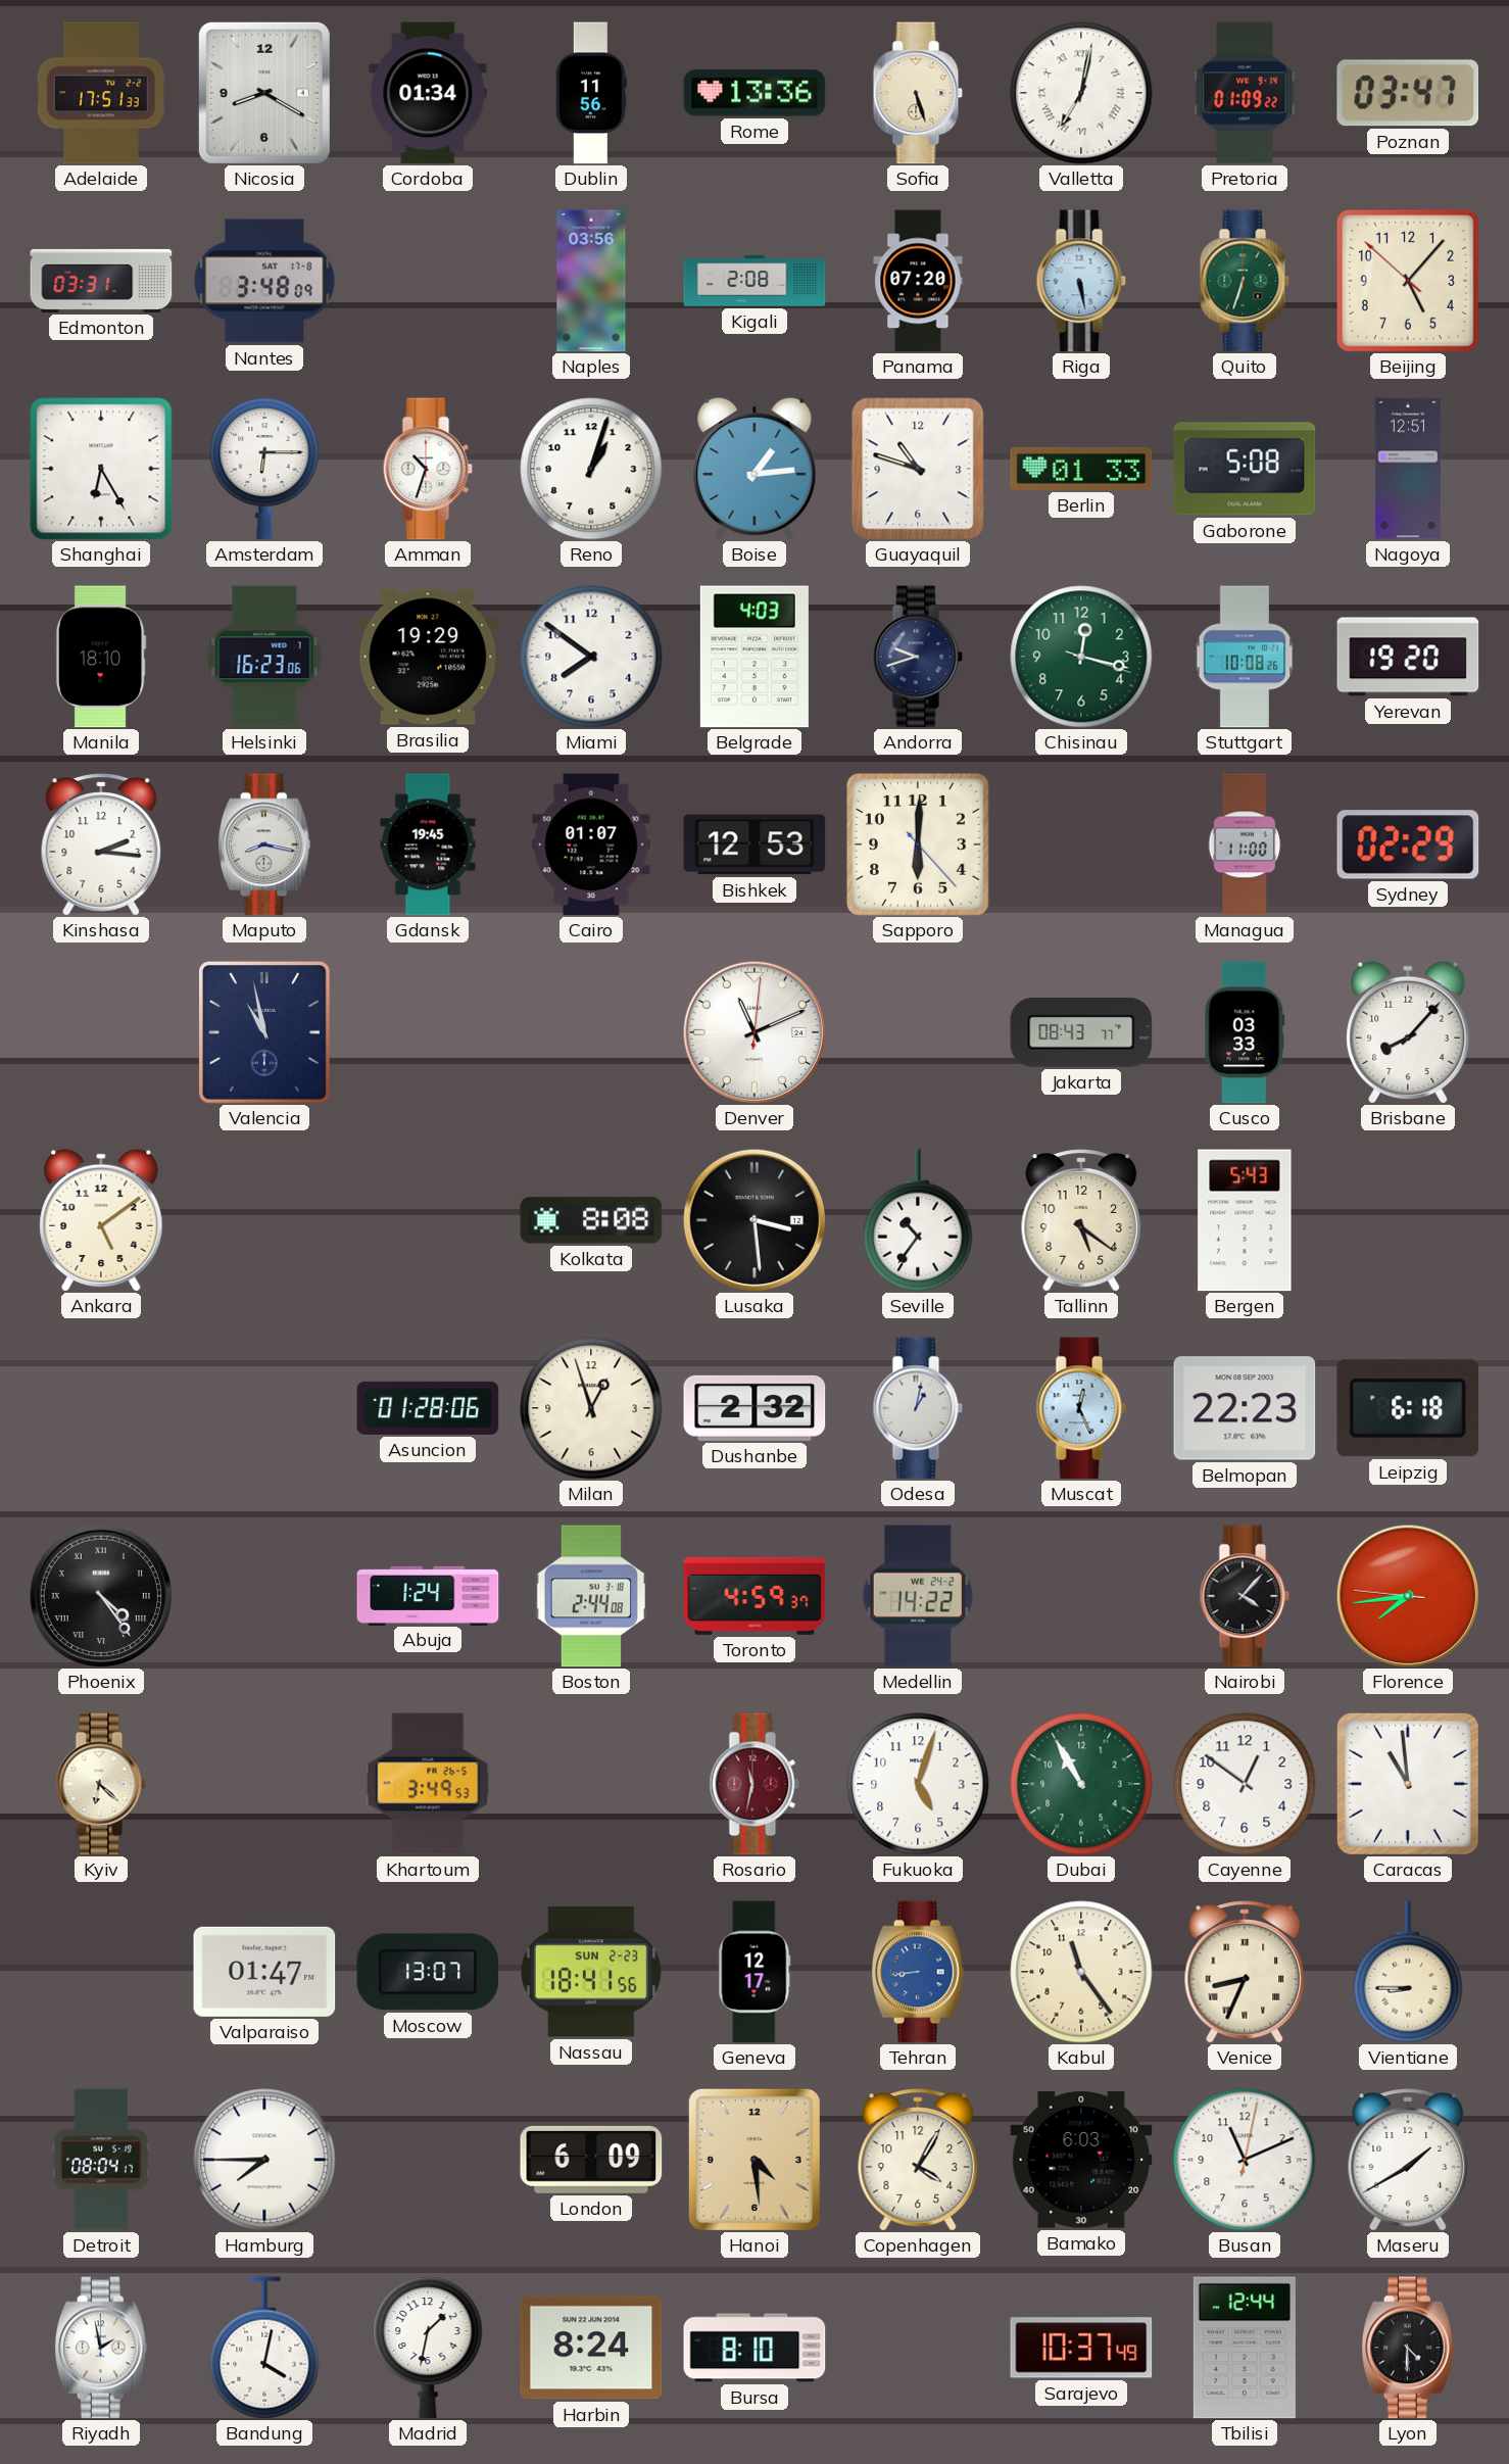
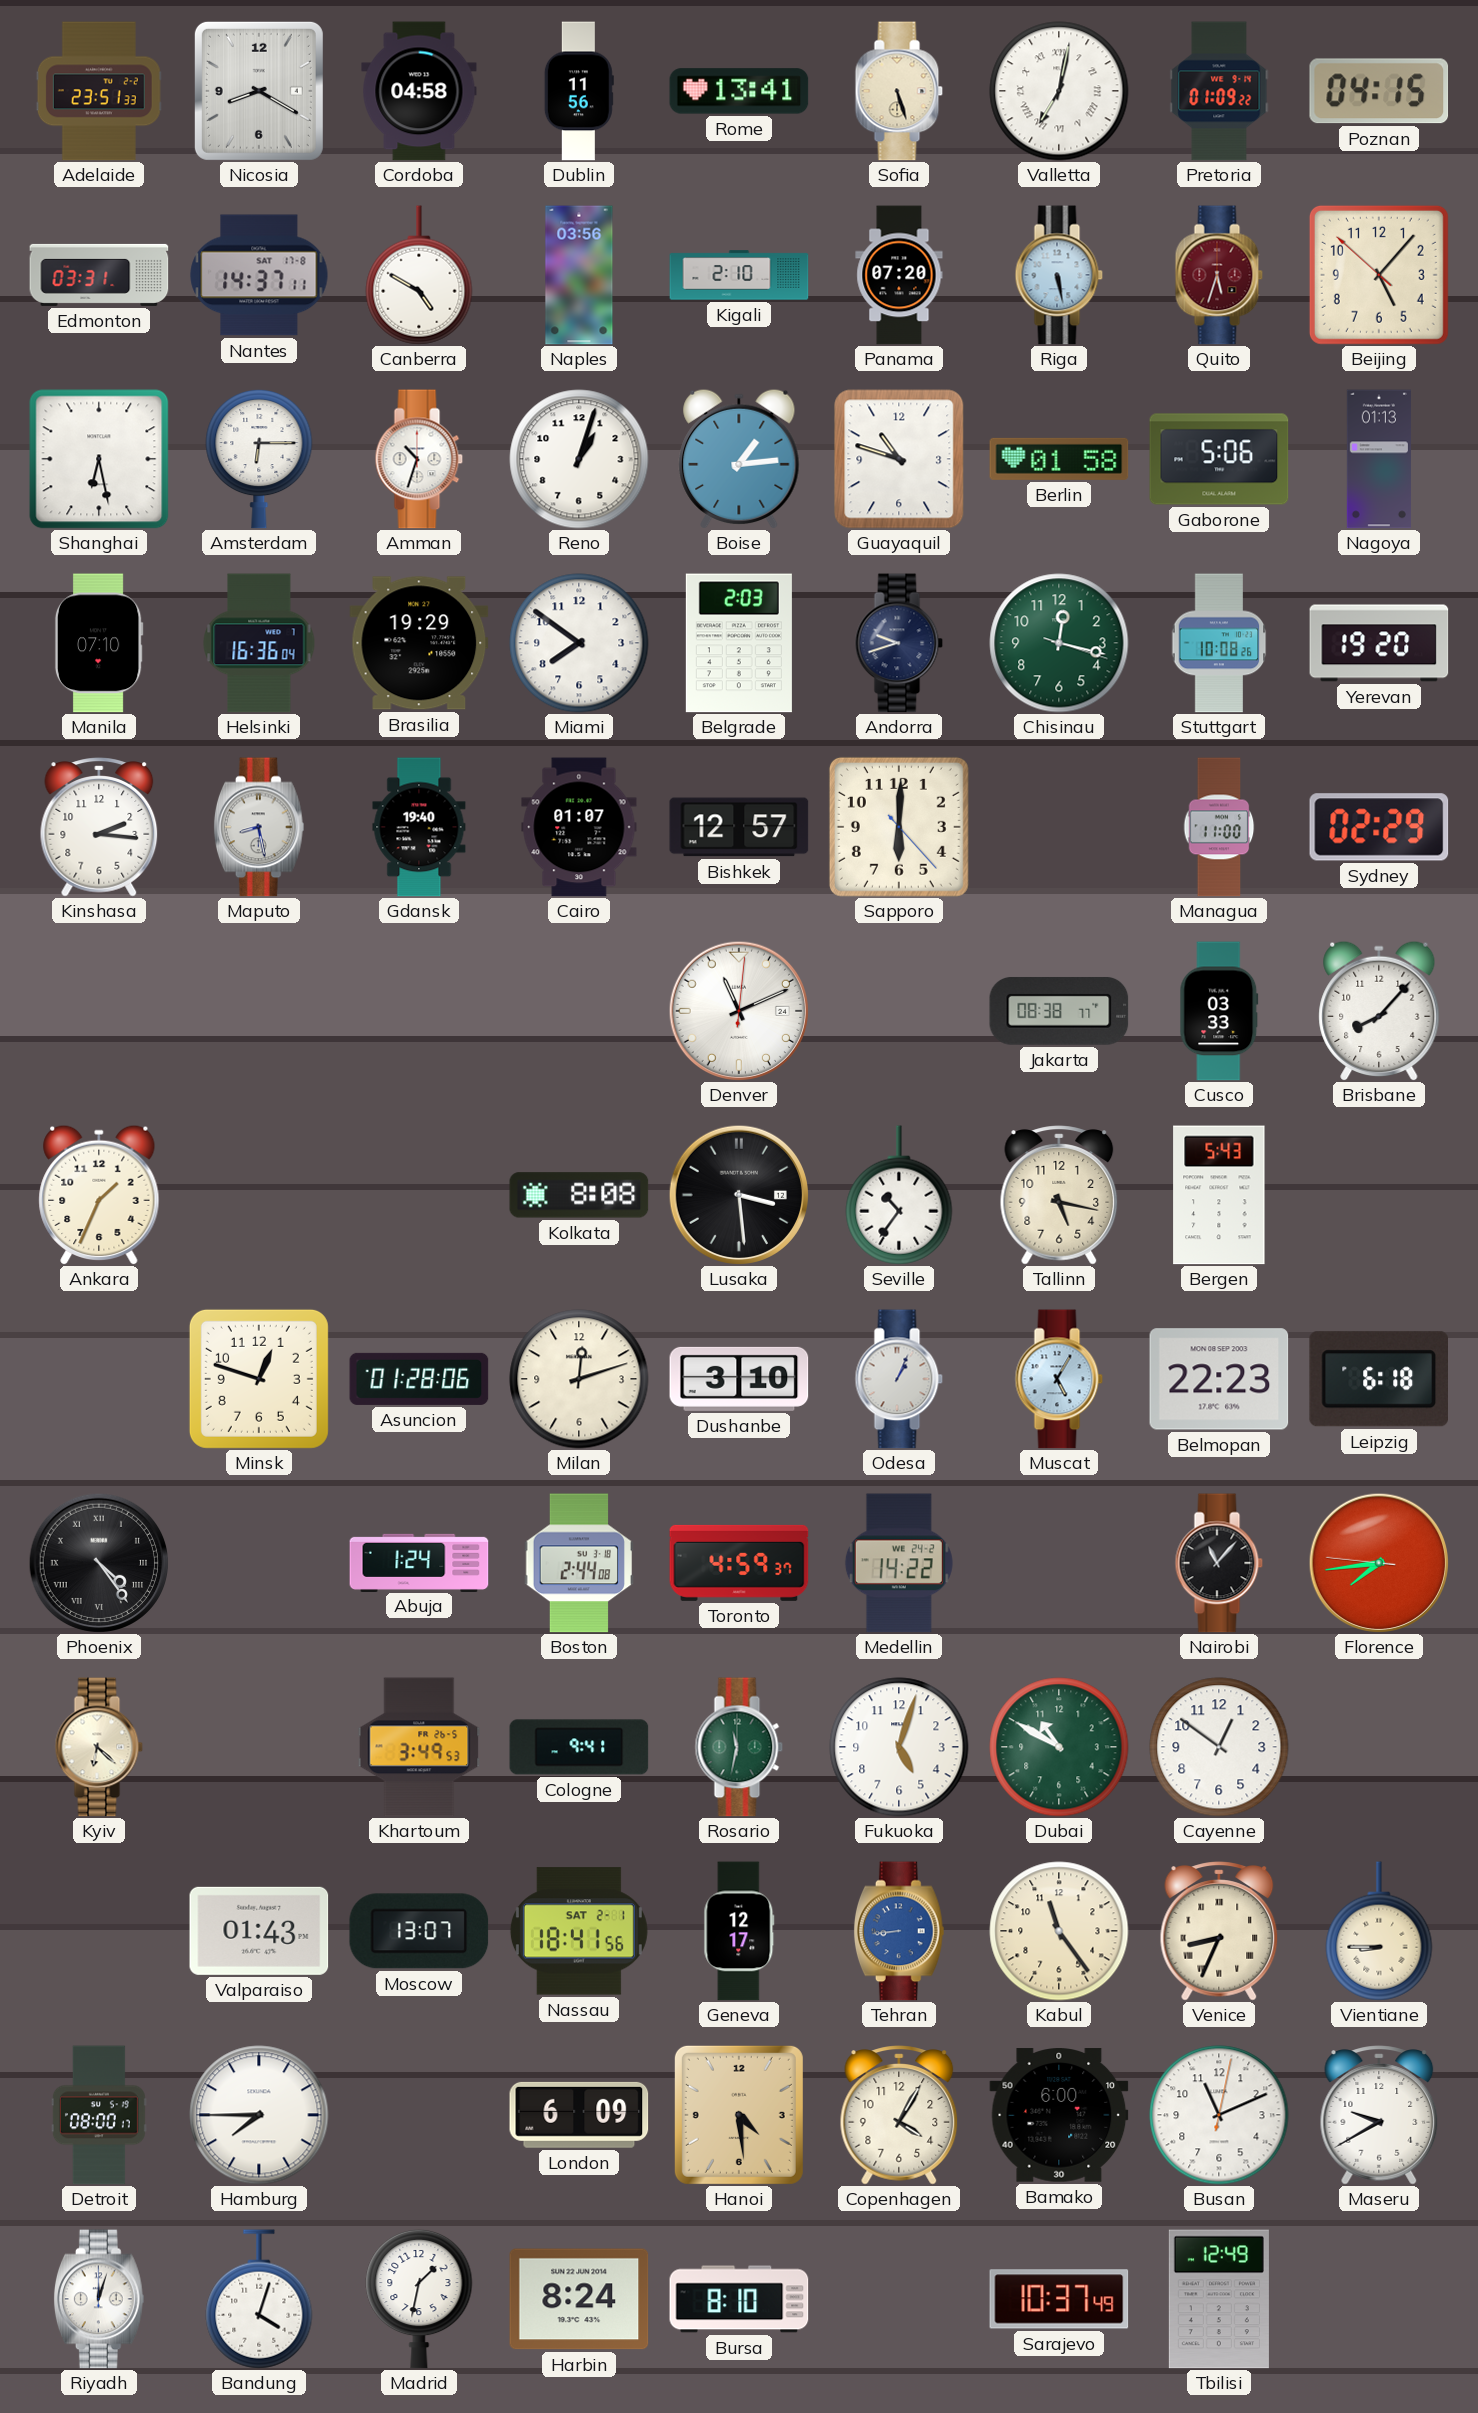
Adelaide: 17:51 -> 23:51
Cordoba: 01:34 -> 04:58
Rome: 13:36 -> 13:41
Poznan: 03:47 -> 04:15
Nantes: 3:48 -> 14:37
Canberra: none -> 4:50
Kigali: 2:08 -> 2:10
Quito: 6:33 -> 5:33
Quito dial: green -> burgundy
Shanghai: 6:25 -> 6:28
Berlin: 01:33 -> 01:58
Gaborone: 5:08 -> 5:06
Nagoya: 12:51 -> 01:13
Manila: 18:10 -> 07:10
Helsinki: 16:23 -> 16:36
Belgrade: 4:03 -> 2:03
Maputo: 8:17 -> 8:28
Gdansk: 19:45 -> 19:40
Bishkek: 12:53 -> 12:57
Valencia: 10:58 -> none
Jakarta: 08:43 -> 08:38
Ankara: 5:09 -> 1:34
Tallinn: 5:21 -> 5:17
Minsk: none -> 12:48
Milan: 12:57 -> 12:12
Dushanbe: 2:32 -> 3:10
Odesa: 1:02 -> 1:04
Muscat: 12:26 -> 5:05
Nairobi: 4:07 -> 11:07
Cologne: none -> 9:41
Rosario dial: burgundy -> green
Dubai: 10:55 -> 10:50
Caracas: 10:59 -> none
Valparaiso: 01:47 -> 01:43
Nassau date: SUN 2-23 -> SAT 2-1
Detroit: 08:04 -> 08:00
Bamako: 6:03 -> 6:00
Maseru: 1:40 -> 9:40
Riyadh: 1:58 -> 12:03
Bandung: 4:02 -> 4:03
Tbilisi: 12:44 -> 12:49
Lyon: 4:30 -> none
